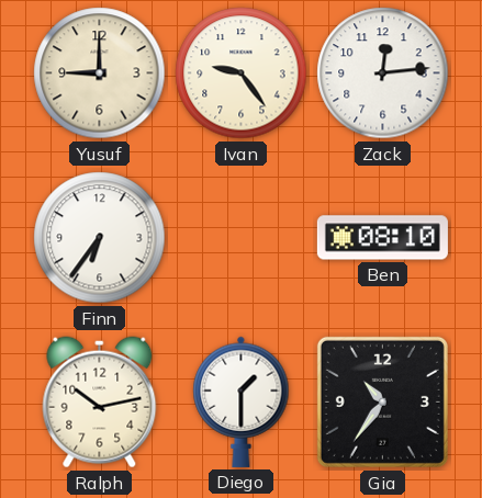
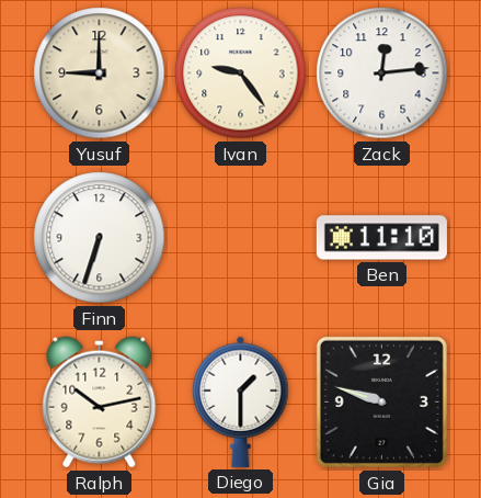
Finn: 6:36 -> 6:33
Ben: 08:10 -> 11:10
Gia: 10:36 -> 9:48
